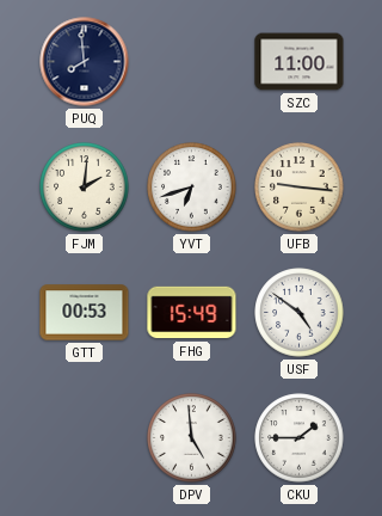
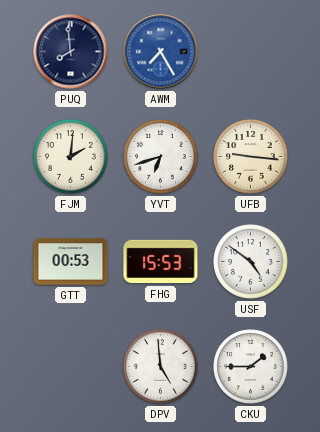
AWM: none -> 7:25
SZC: 11:00 -> none
FHG: 15:49 -> 15:53
